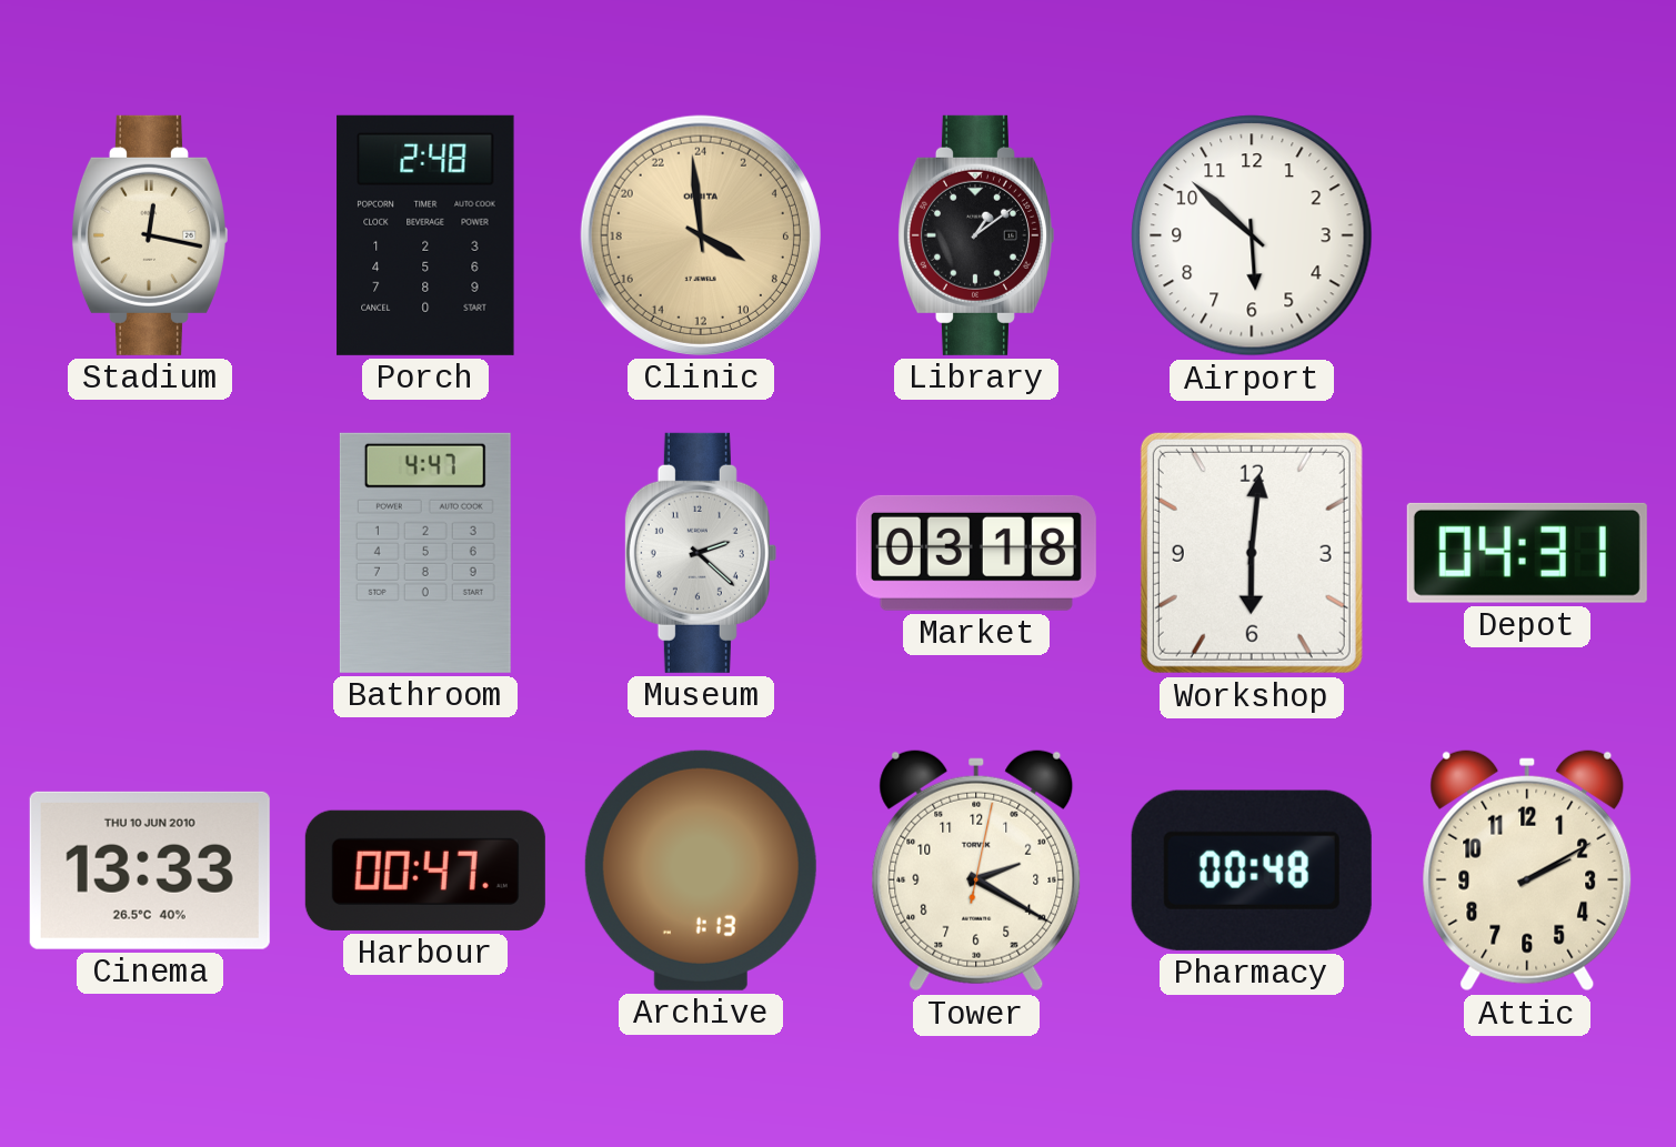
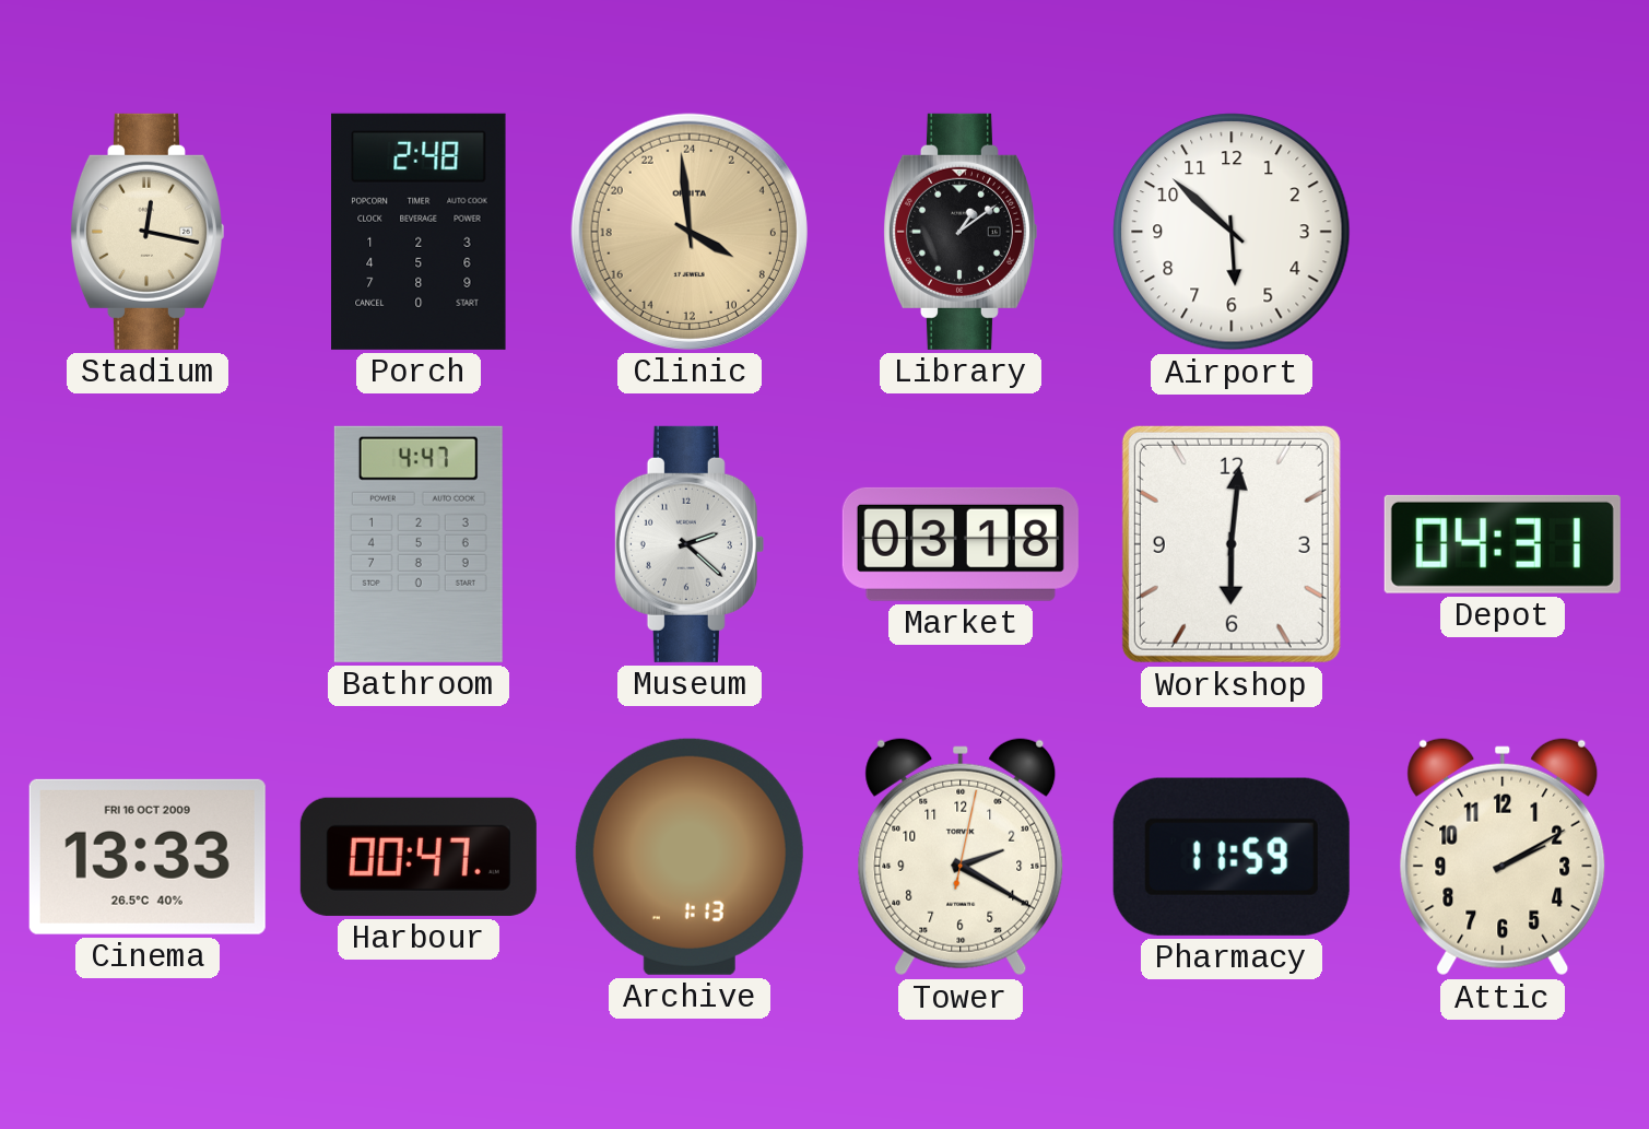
Cinema date: THU 10 JUN 2010 -> FRI 16 OCT 2009
Pharmacy: 00:48 -> 11:59
